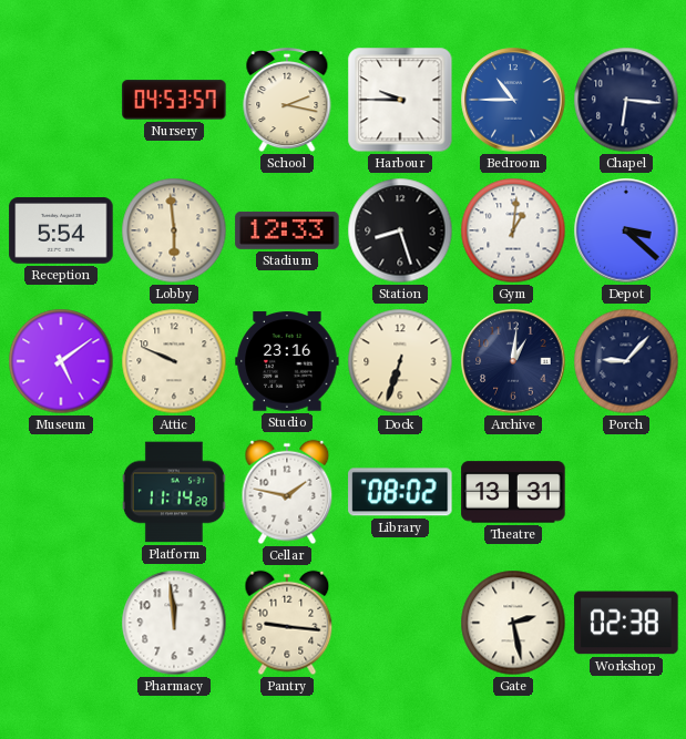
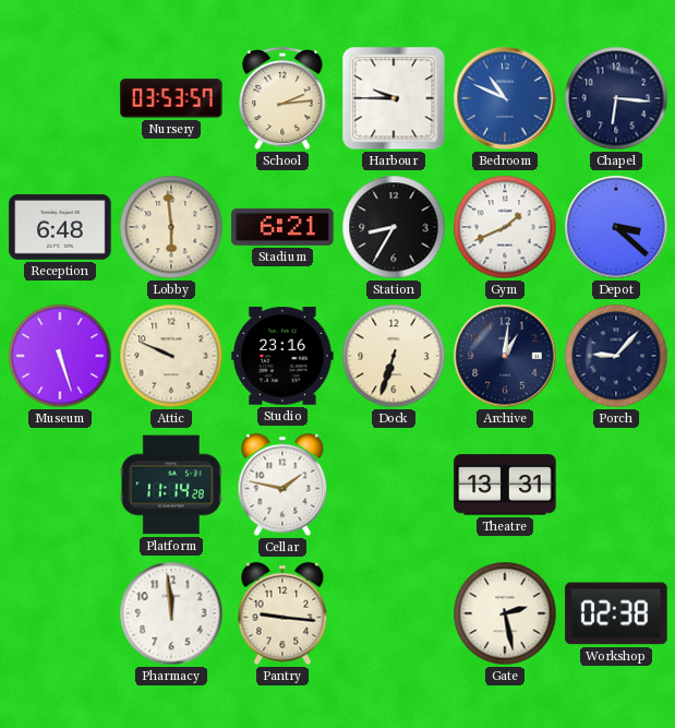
Nursery: 04:53 -> 03:53
School: 2:17 -> 2:14
Bedroom: 10:45 -> 10:49
Reception: 5:54 -> 6:48
Stadium: 12:33 -> 6:21
Station: 8:27 -> 8:35
Gym: 1:01 -> 1:41
Museum: 5:09 -> 5:27
Library: 08:02 -> none
